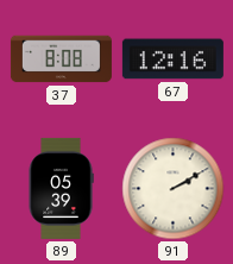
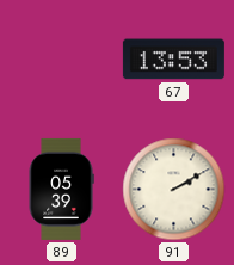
37: 8:08 -> none
67: 12:16 -> 13:53
